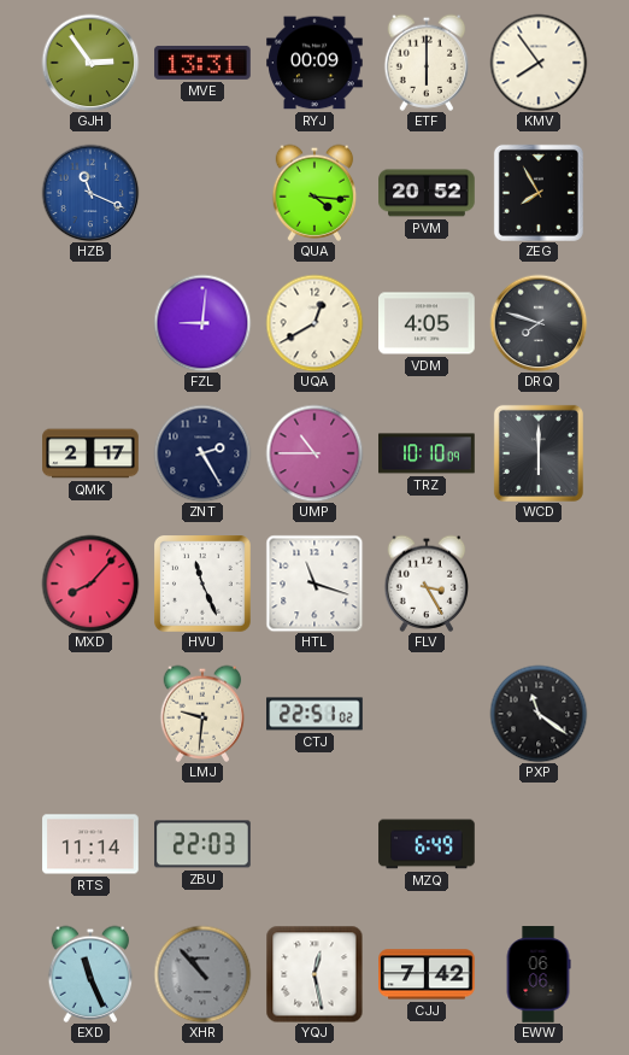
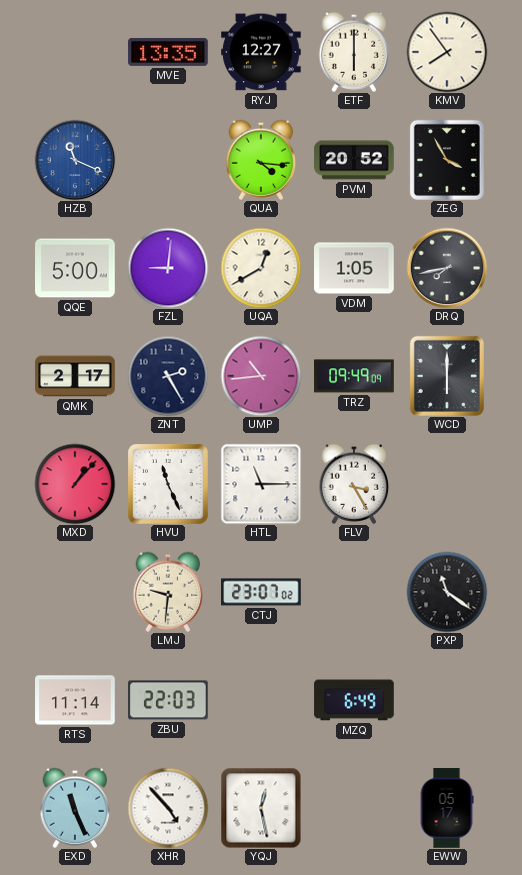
GJH: 2:54 -> none
MVE: 13:31 -> 13:35
RYJ: 00:09 -> 12:27
ZEG: 7:55 -> 3:55
QQE: none -> 5:00
VDM: 4:05 -> 1:05
DRQ: 7:48 -> 7:43
UMP: 10:45 -> 10:44
TRZ: 10:10 -> 09:49
MXD: 8:07 -> 1:07
HTL: 11:18 -> 11:15
CTJ: 22:51 -> 23:07
XHR: 10:53 -> 4:53
XHR dial: grey -> white
CJJ: 7:42 -> none
EWW: 06:06 -> 05:17
